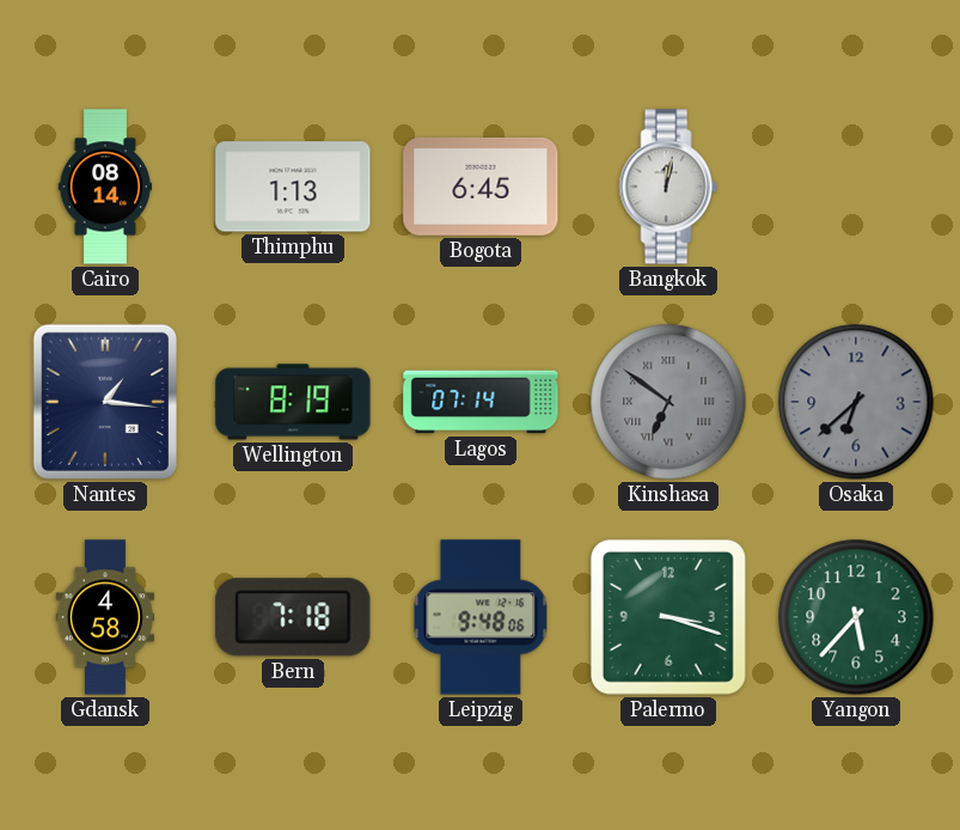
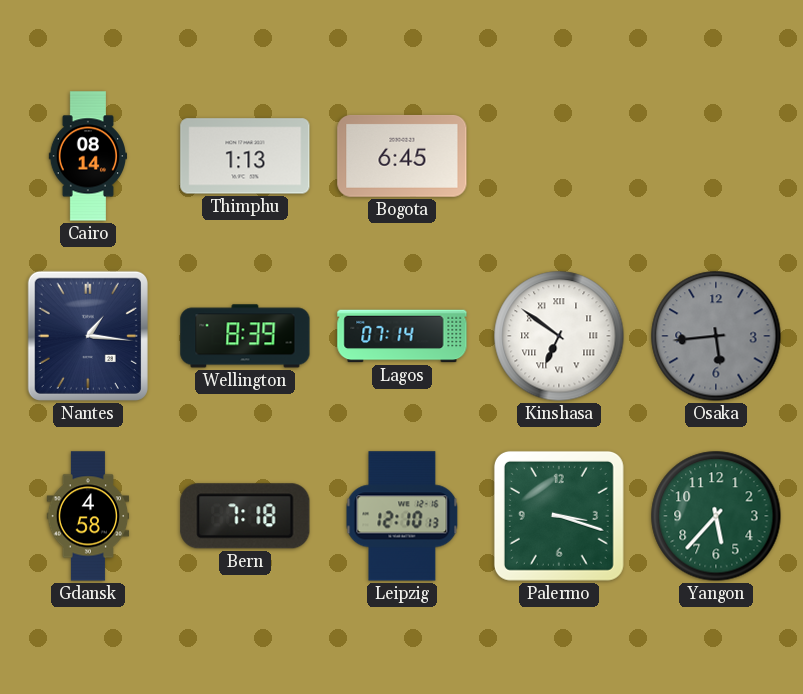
Bangkok: 12:02 -> none
Wellington: 8:19 -> 8:39
Kinshasa dial: grey -> white
Osaka: 6:38 -> 5:44
Leipzig: 9:48 -> 12:10
